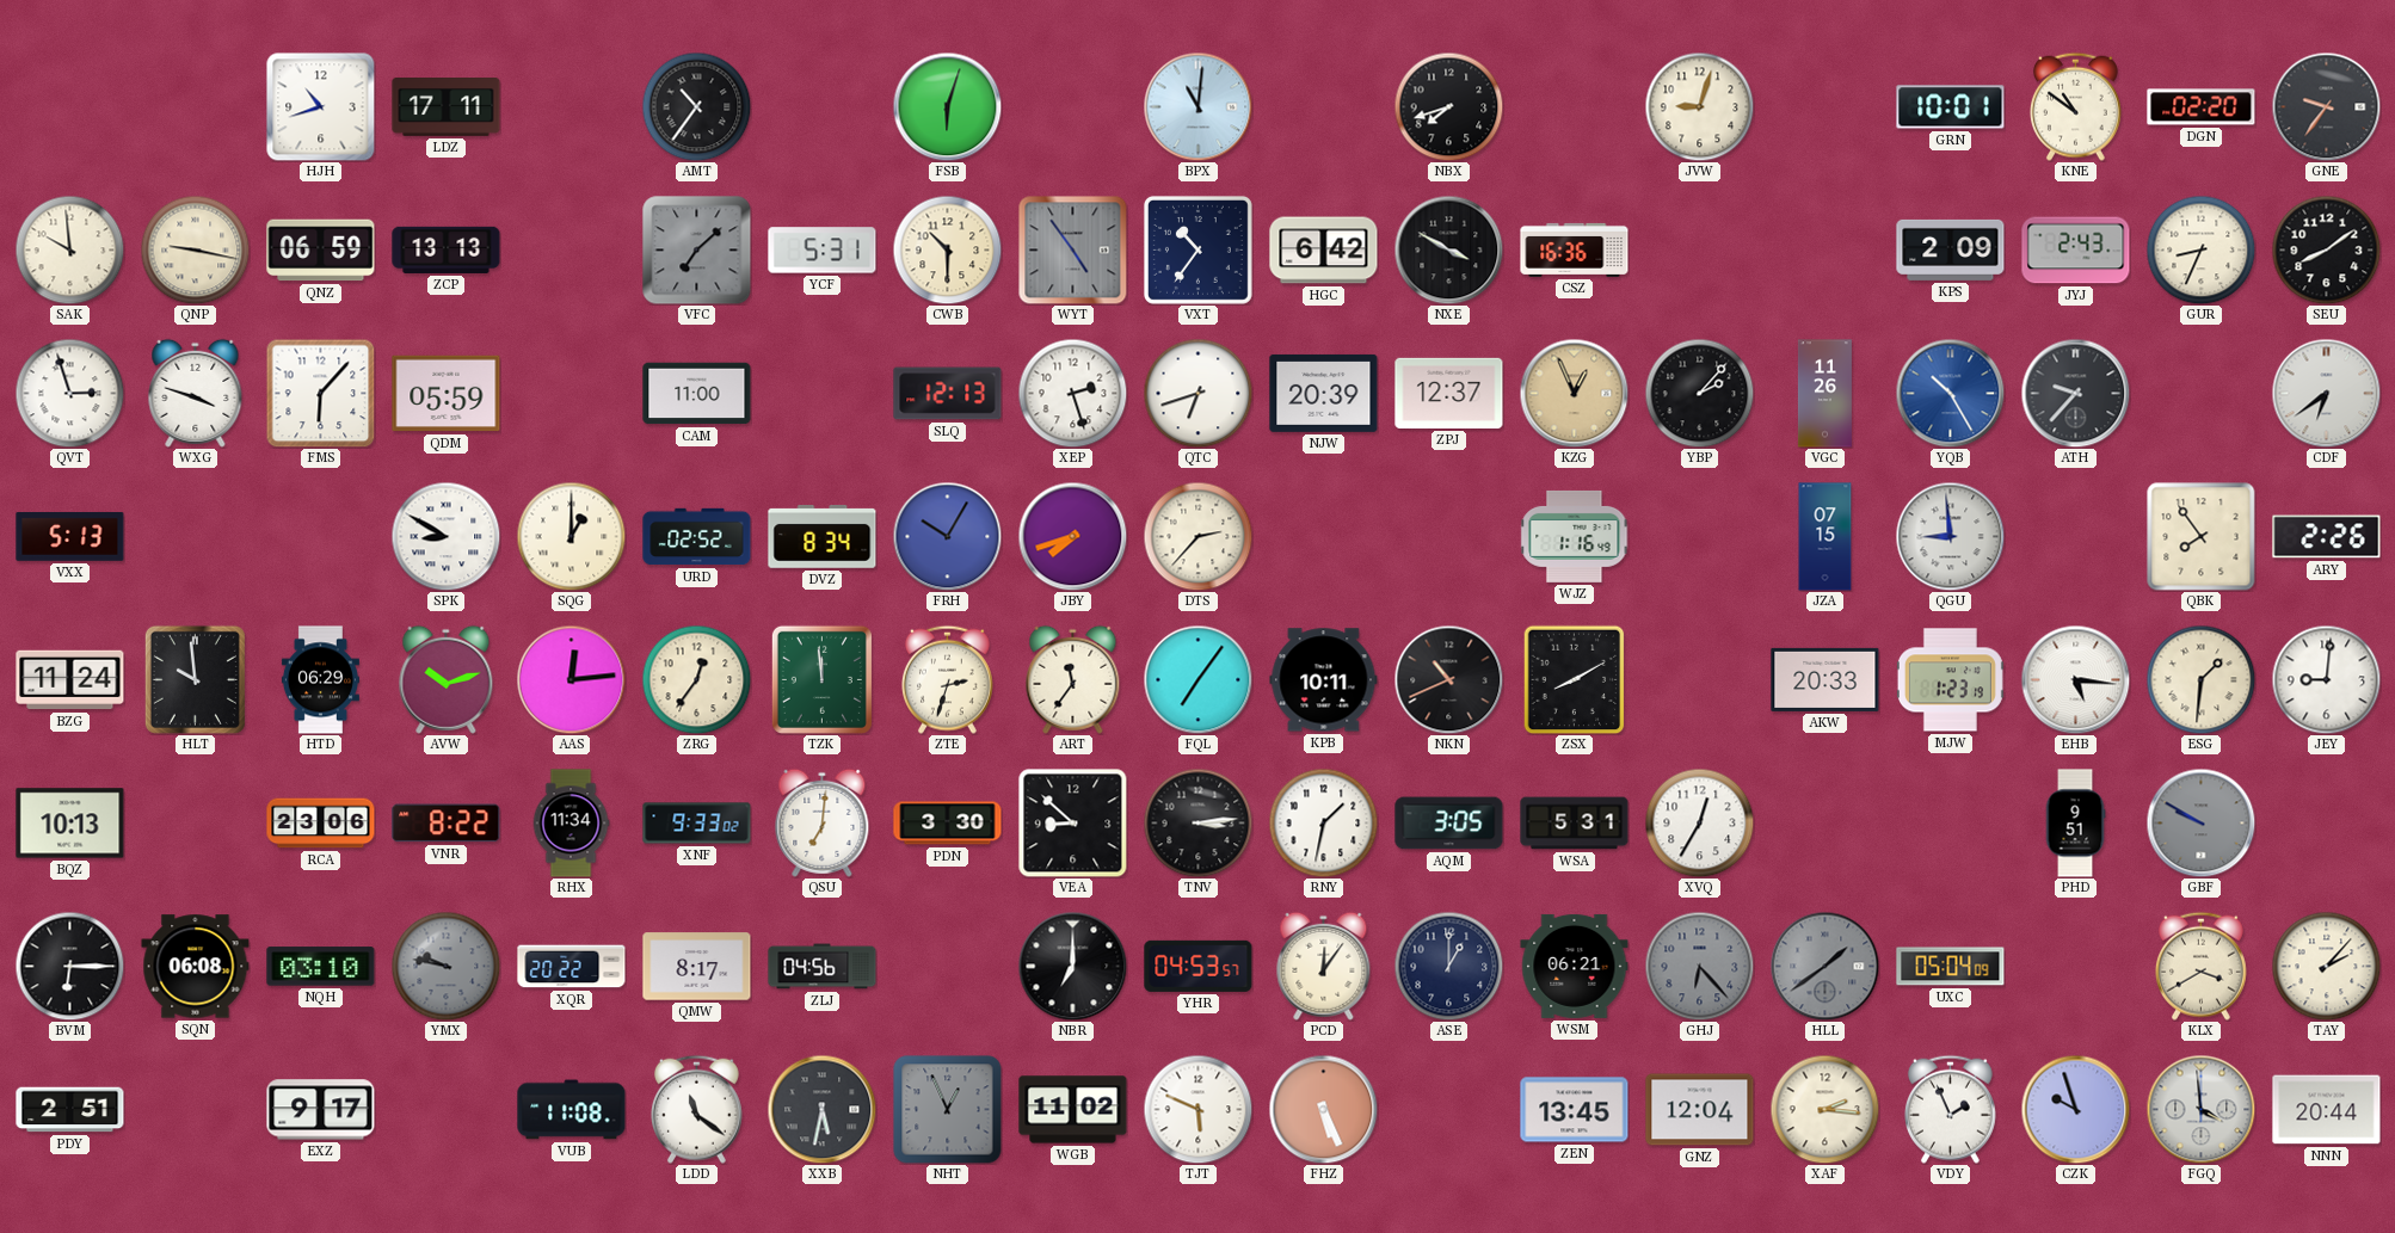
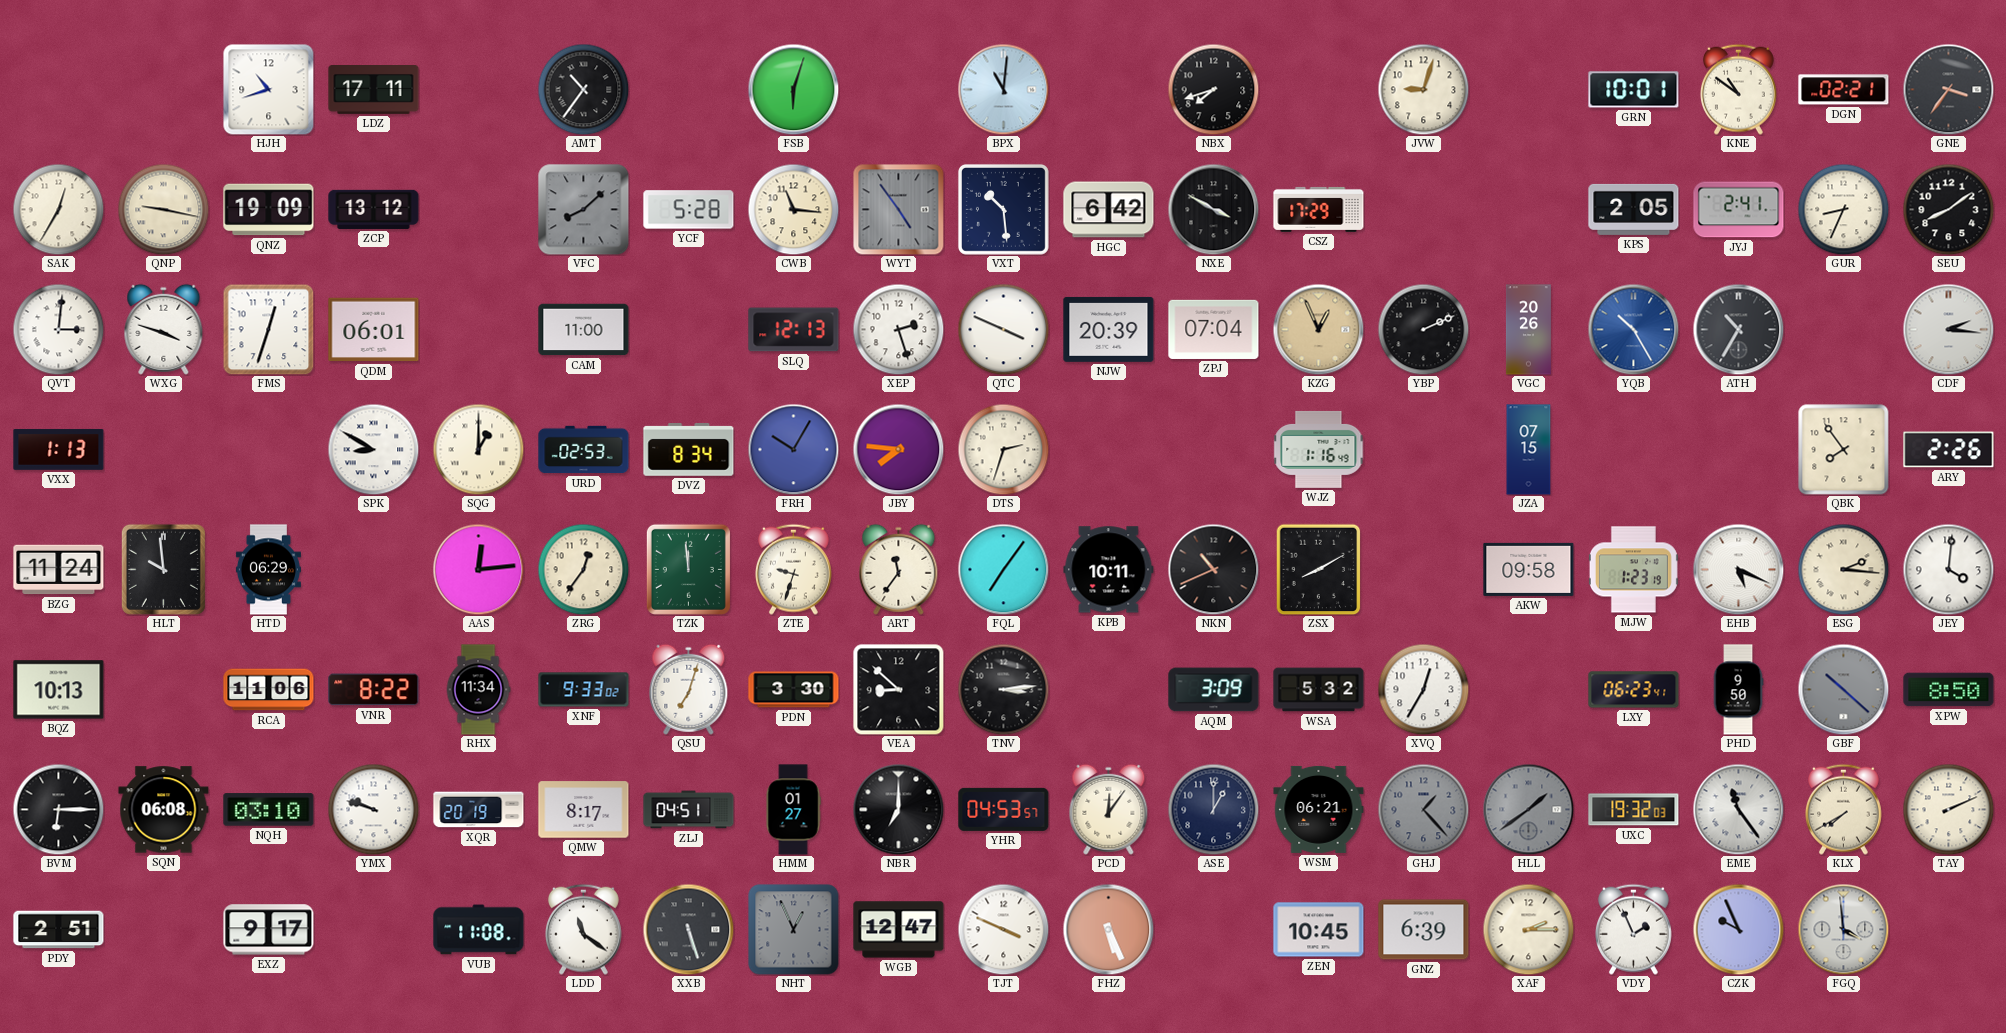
DGN: 02:20 -> 02:21
GNE: 9:36 -> 3:36
SAK: 9:59 -> 12:35
QNZ: 06:59 -> 19:09
ZCP: 13:13 -> 13:12
VFC: 7:08 -> 8:08
YCF: 5:31 -> 5:28
CWB: 10:30 -> 11:16
VXT: 10:36 -> 10:29
CSZ: 16:36 -> 17:29
KPS: 2:09 -> 2:05
JYJ: 2:43 -> 2:41
QVT: 2:57 -> 3:01
FMS: 6:07 -> 12:33
QDM: 05:59 -> 06:01
QTC: 6:42 -> 3:49
ZPJ: 12:37 -> 07:04
YBP: 2:07 -> 2:11
VGC: 11:26 -> 20:26
ATH: 9:37 -> 10:35
CDF: 6:39 -> 2:16
VXX: 5:13 -> 1:13
URD: 02:52 -> 02:53
JBY: 7:42 -> 7:46
DTS: 2:37 -> 2:33
QGU: 8:59 -> none
AVW: 10:12 -> none
ZTE: 2:33 -> 9:33
AKW: 20:33 -> 09:58
EHB: 5:16 -> 5:19
ESG: 1:31 -> 2:16
JEY: 9:01 -> 4:01
RCA: 23:06 -> 11:06
QSU: 7:01 -> 7:03
RNY: 1:32 -> none
AQM: 3:05 -> 3:09
WSA: 5:31 -> 5:32
LXY: none -> 06:23
PHD: 9:51 -> 9:50
GBF: 9:50 -> 10:22
XPW: none -> 8:50
YMX: 9:47 -> 9:48
YMX dial: grey -> white
XQR: 20:22 -> 20:19
ZLJ: 04:56 -> 04:51
HMM: none -> 01:27
GHJ: 6:23 -> 1:23
UXC: 05:04 -> 19:32
EME: none -> 11:24
KLX: 3:40 -> 7:40
TAY: 2:07 -> 2:11
XXB: 5:32 -> 5:27
WGB: 11:02 -> 12:47
TJT: 5:49 -> 3:49
ZEN: 13:45 -> 10:45
GNZ: 12:04 -> 6:39
XAF: 2:16 -> 2:15
CZK: 9:57 -> 9:56
NNN: 20:44 -> none
